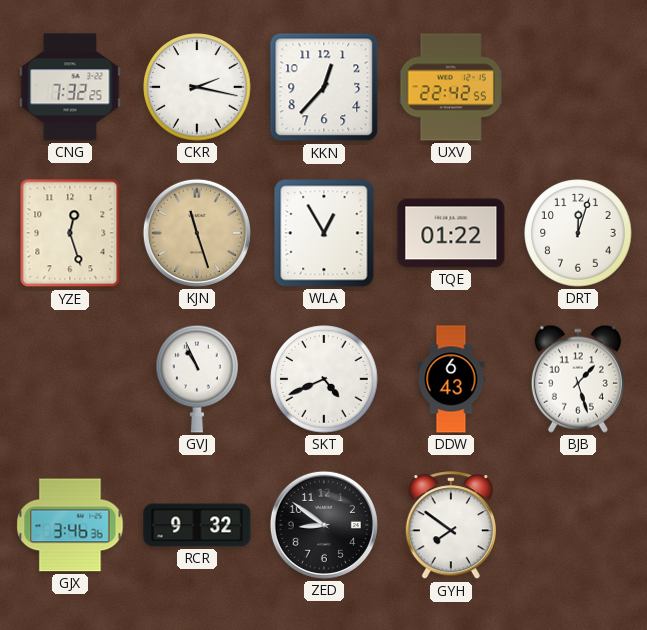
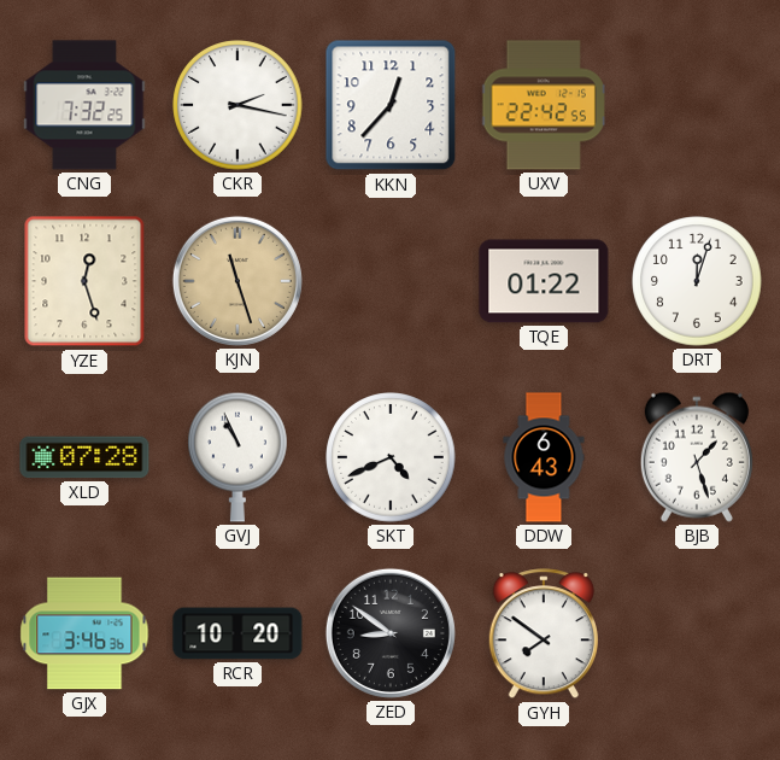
WLA: 12:55 -> none
XLD: none -> 07:28
RCR: 9:32 -> 10:20
